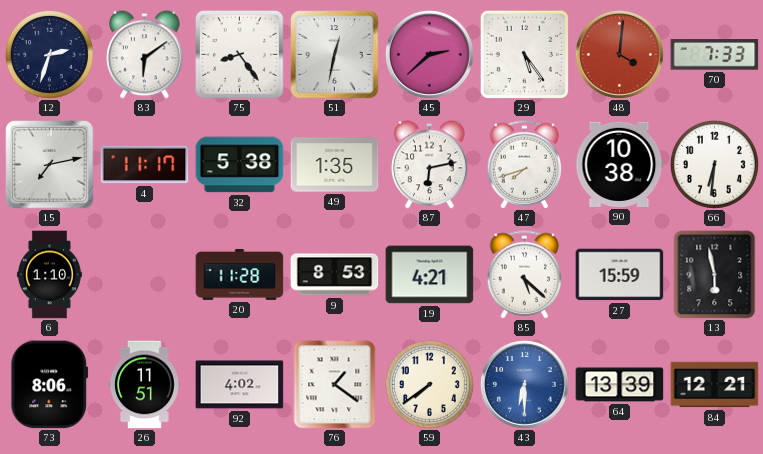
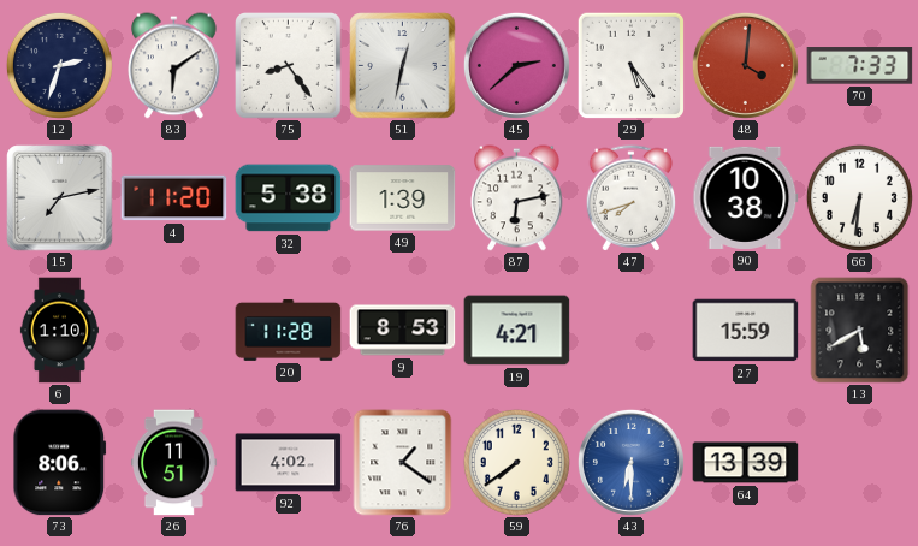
4: 11:17 -> 11:20
49: 1:35 -> 1:39
85: 5:22 -> none
13: 5:58 -> 5:40
84: 12:21 -> none
